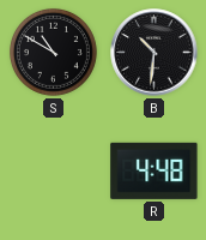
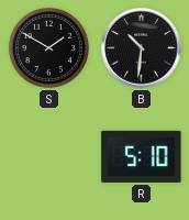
S: 10:50 -> 1:50
R: 4:48 -> 5:10
